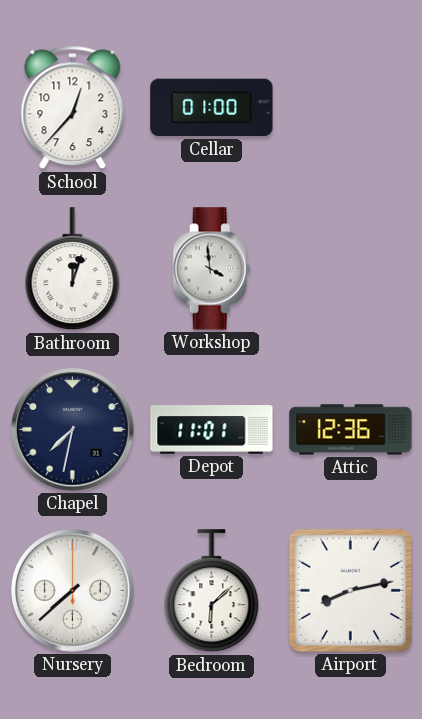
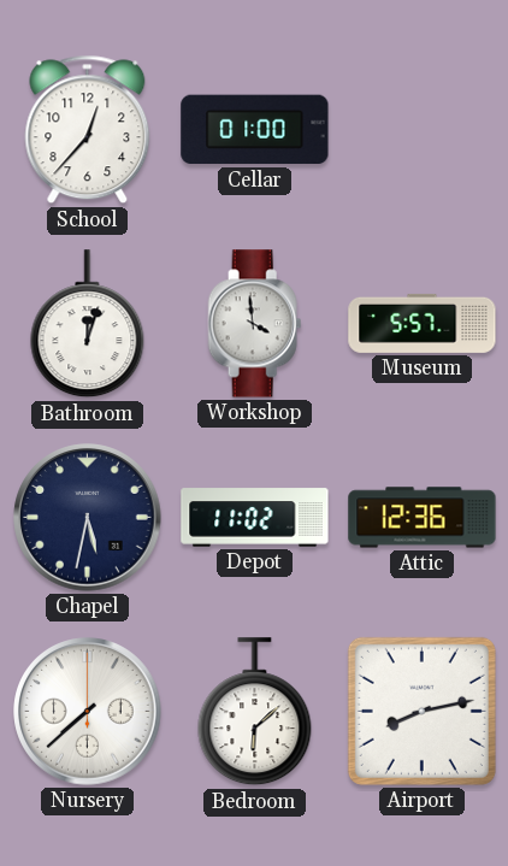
Museum: none -> 5:57
Chapel: 7:32 -> 5:32
Depot: 11:01 -> 11:02
